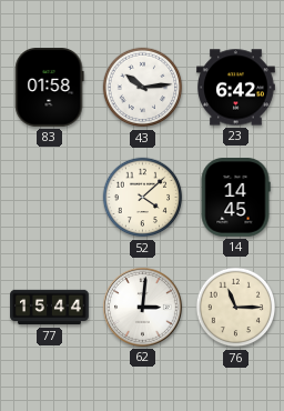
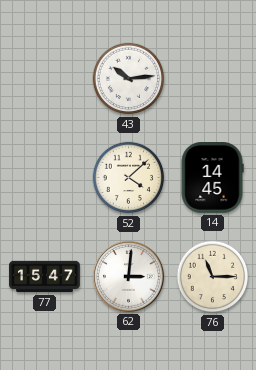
83: 01:58 -> none
23: 6:42 -> none
77: 15:44 -> 15:47
